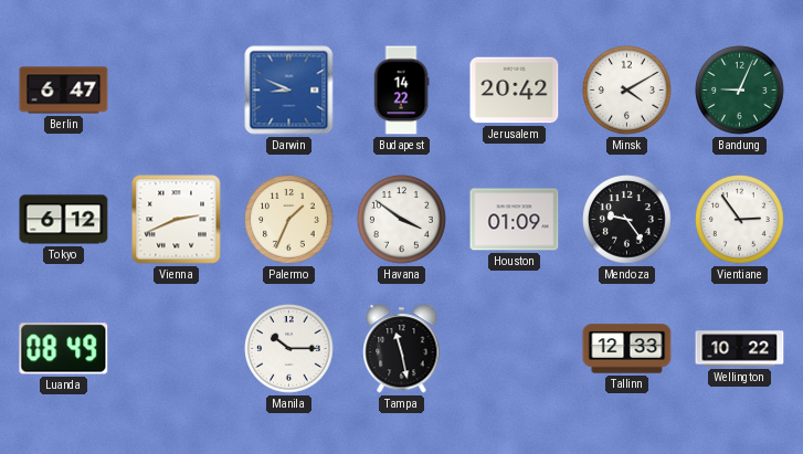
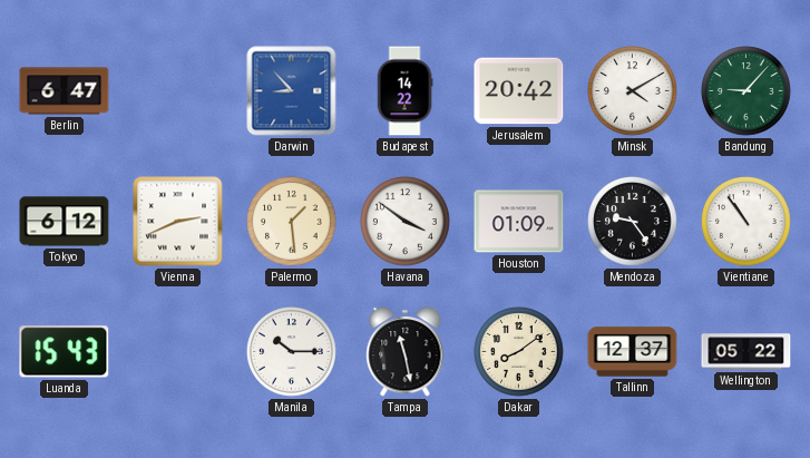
Darwin: 8:49 -> 8:53
Bandung: 9:04 -> 9:07
Palermo: 1:34 -> 1:29
Vientiane: 2:54 -> 10:54
Luanda: 08:49 -> 15:43
Dakar: none -> 8:09
Tallinn: 12:33 -> 12:37
Wellington: 10:22 -> 05:22
